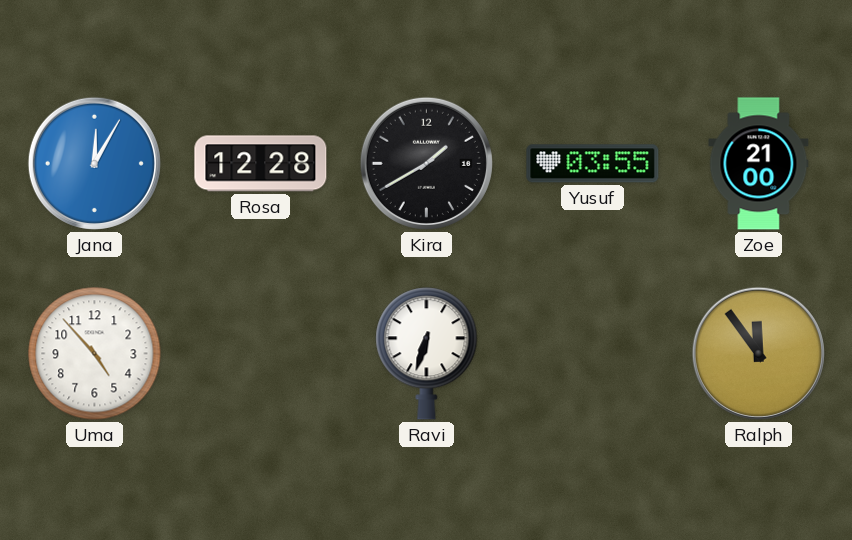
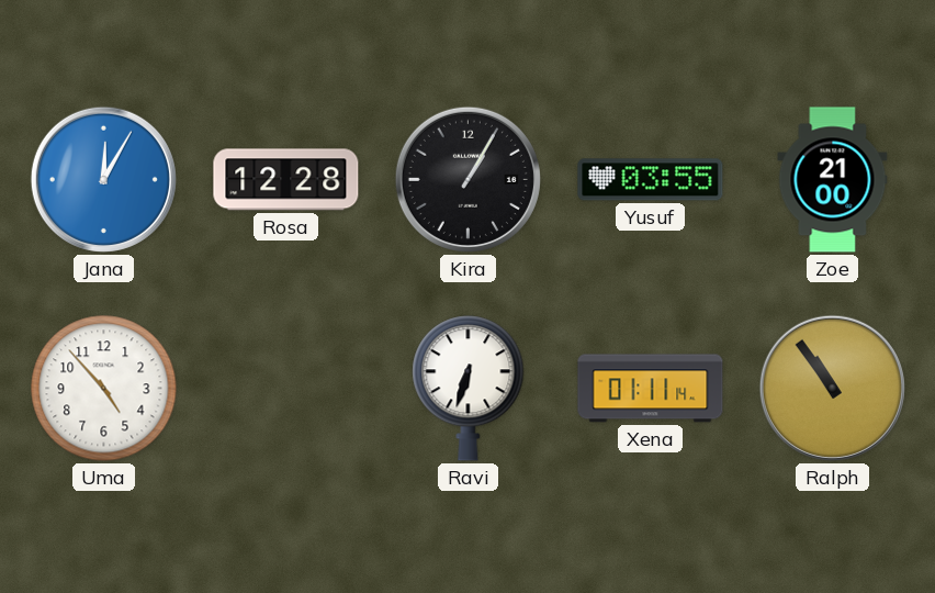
Kira: 1:40 -> 1:05
Xena: none -> 01:11
Ralph: 11:54 -> 10:54
